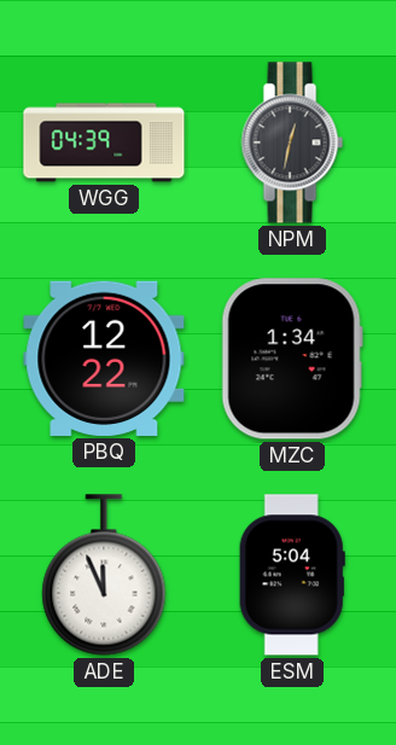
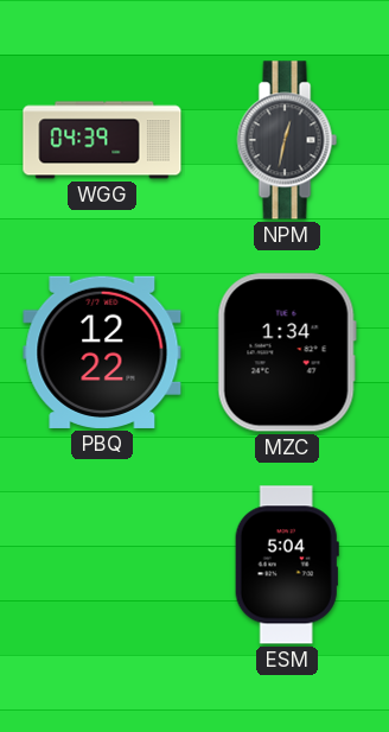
ADE: 11:56 -> none
